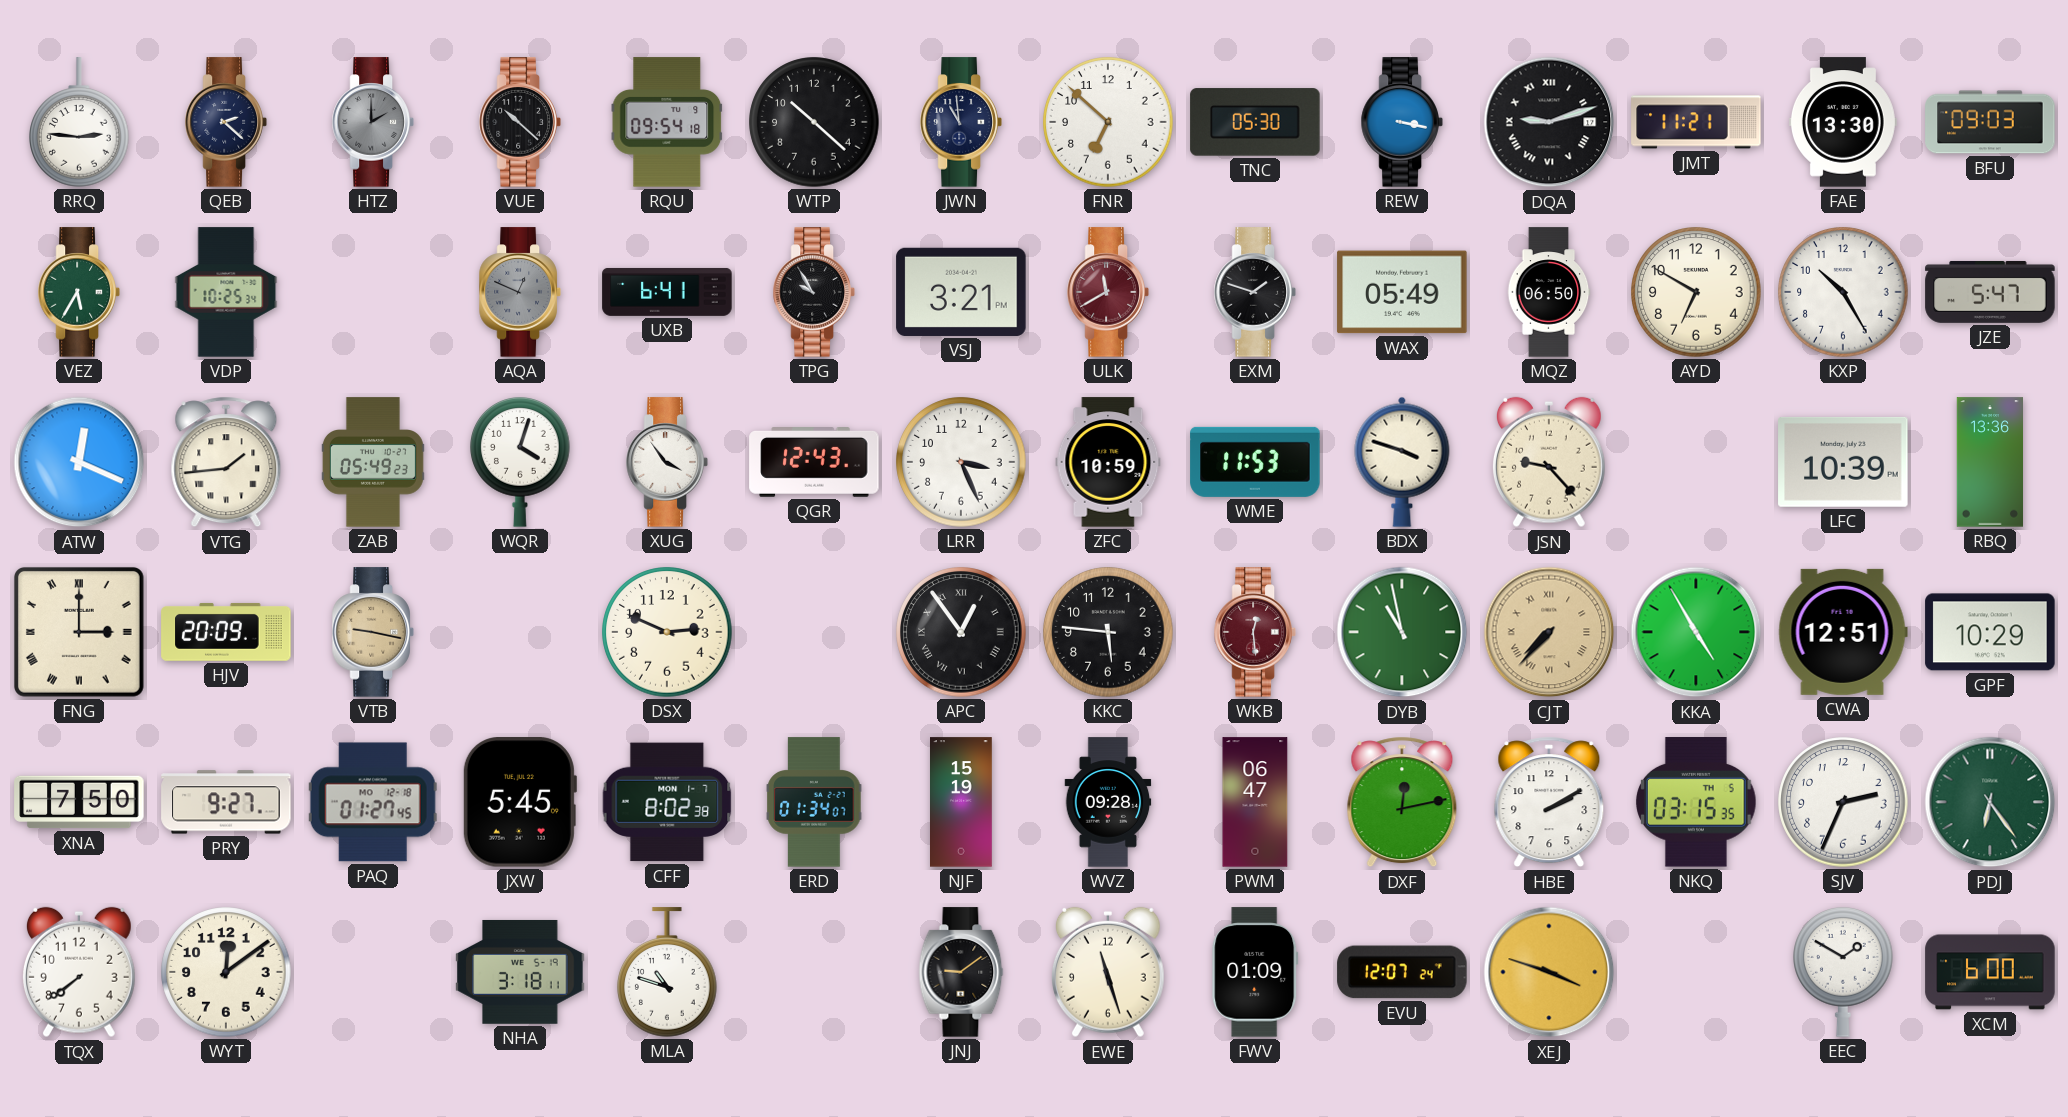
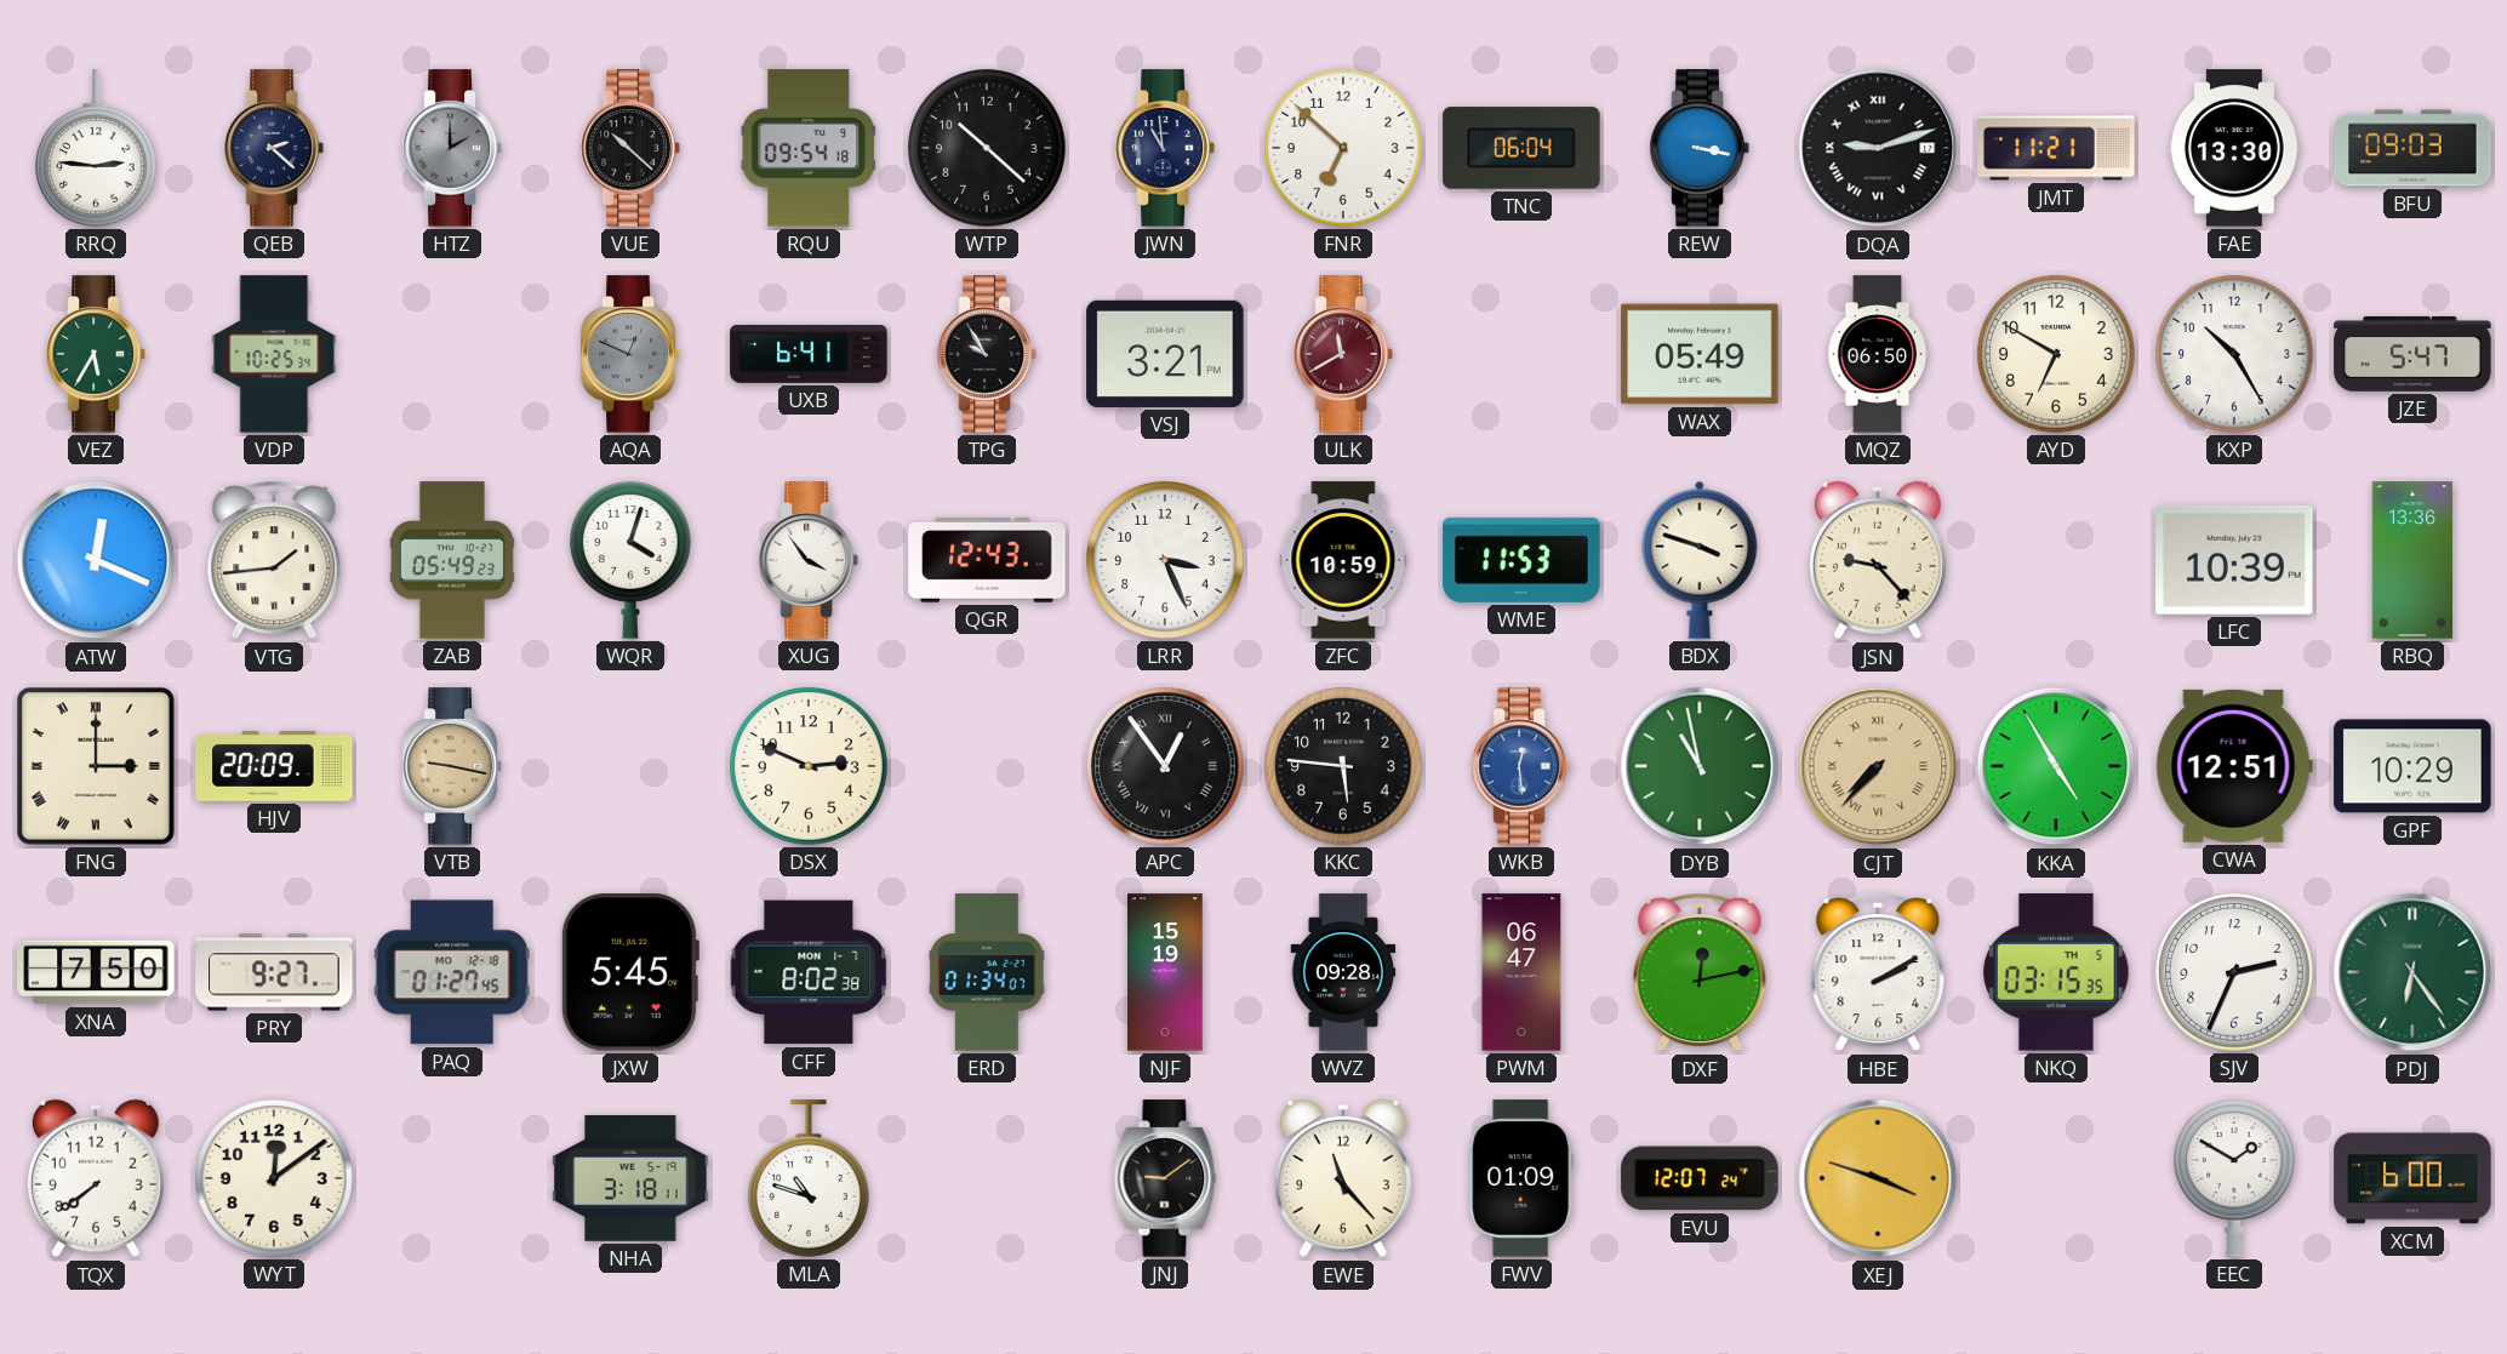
TNC: 05:30 -> 06:04
EXM: 1:48 -> none
WKB dial: burgundy -> blue
EWE: 11:27 -> 11:23
